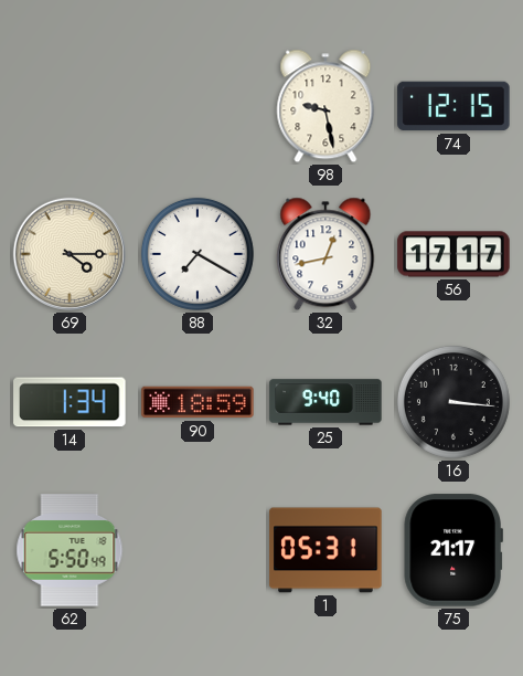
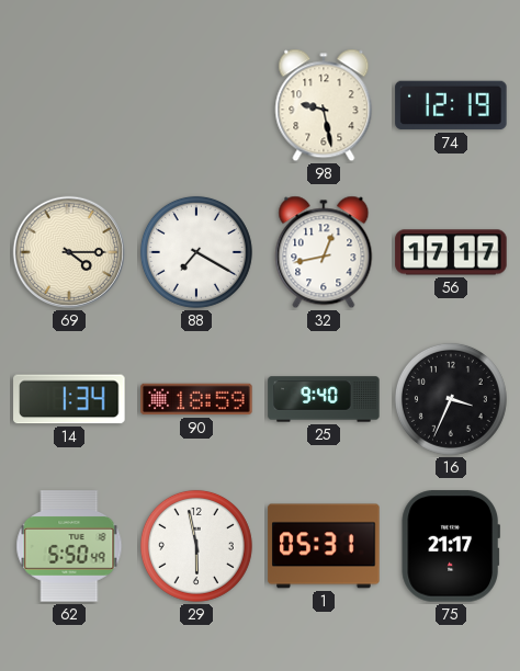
74: 12:15 -> 12:19
16: 3:16 -> 3:34
29: none -> 5:58
